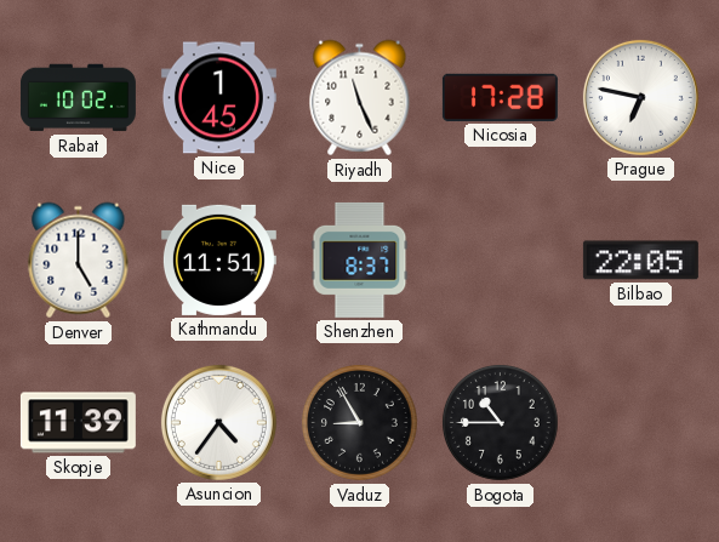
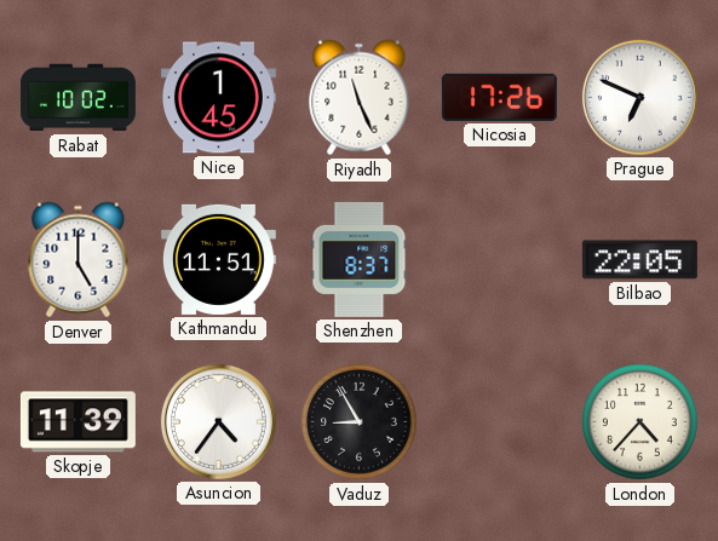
Nicosia: 17:28 -> 17:26
Prague: 6:47 -> 6:49
Bogota: 10:45 -> none
London: none -> 4:37
